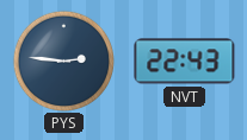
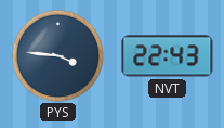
PYS: 2:46 -> 3:46
